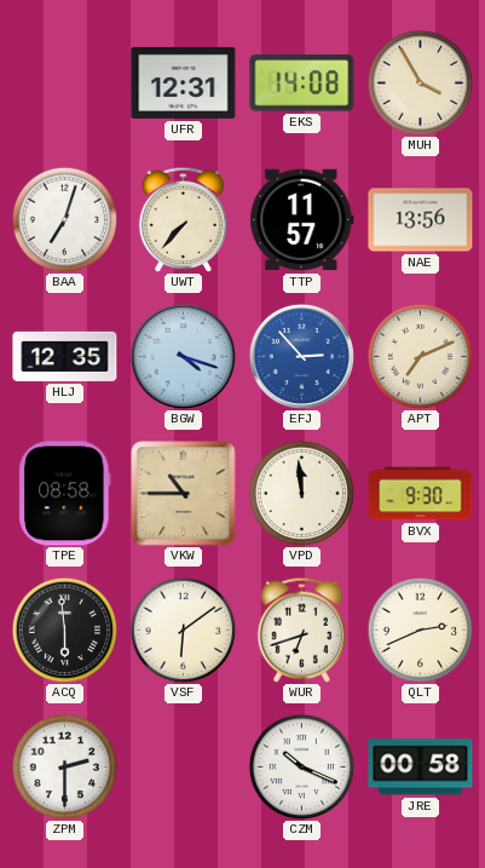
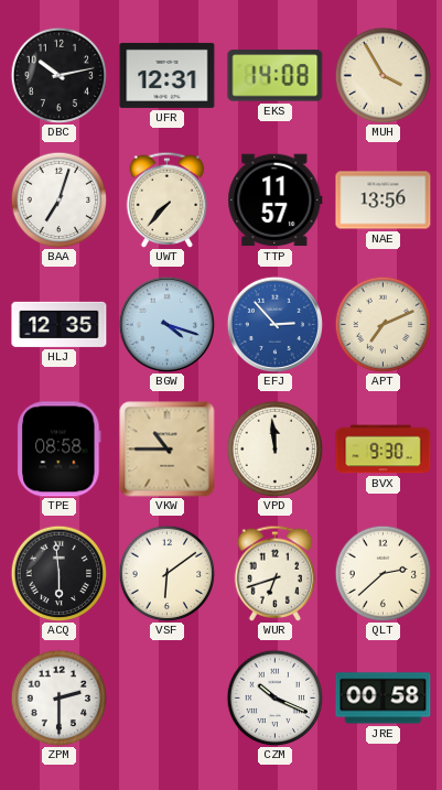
DBC: none -> 10:13
QLT: 2:41 -> 2:38
